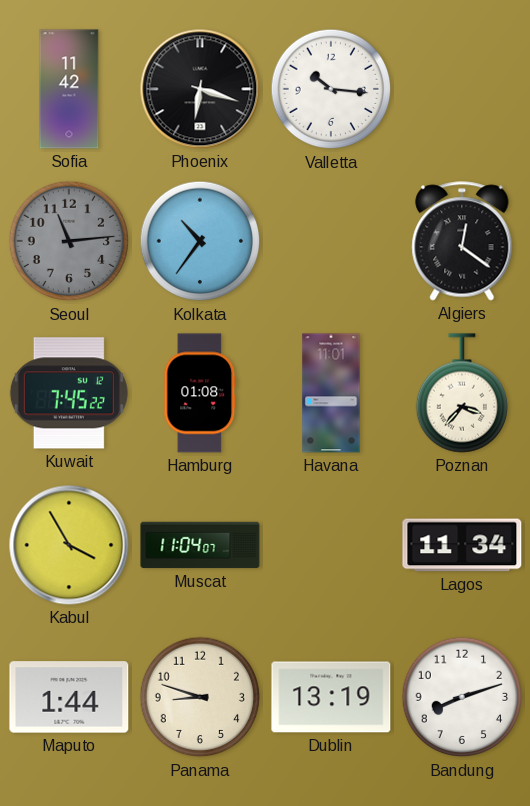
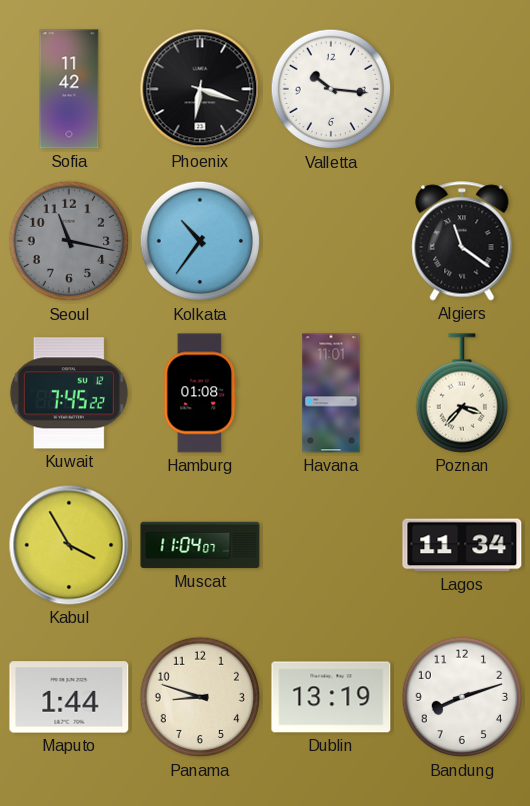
Seoul: 11:14 -> 11:17
Algiers: 12:21 -> 11:21
